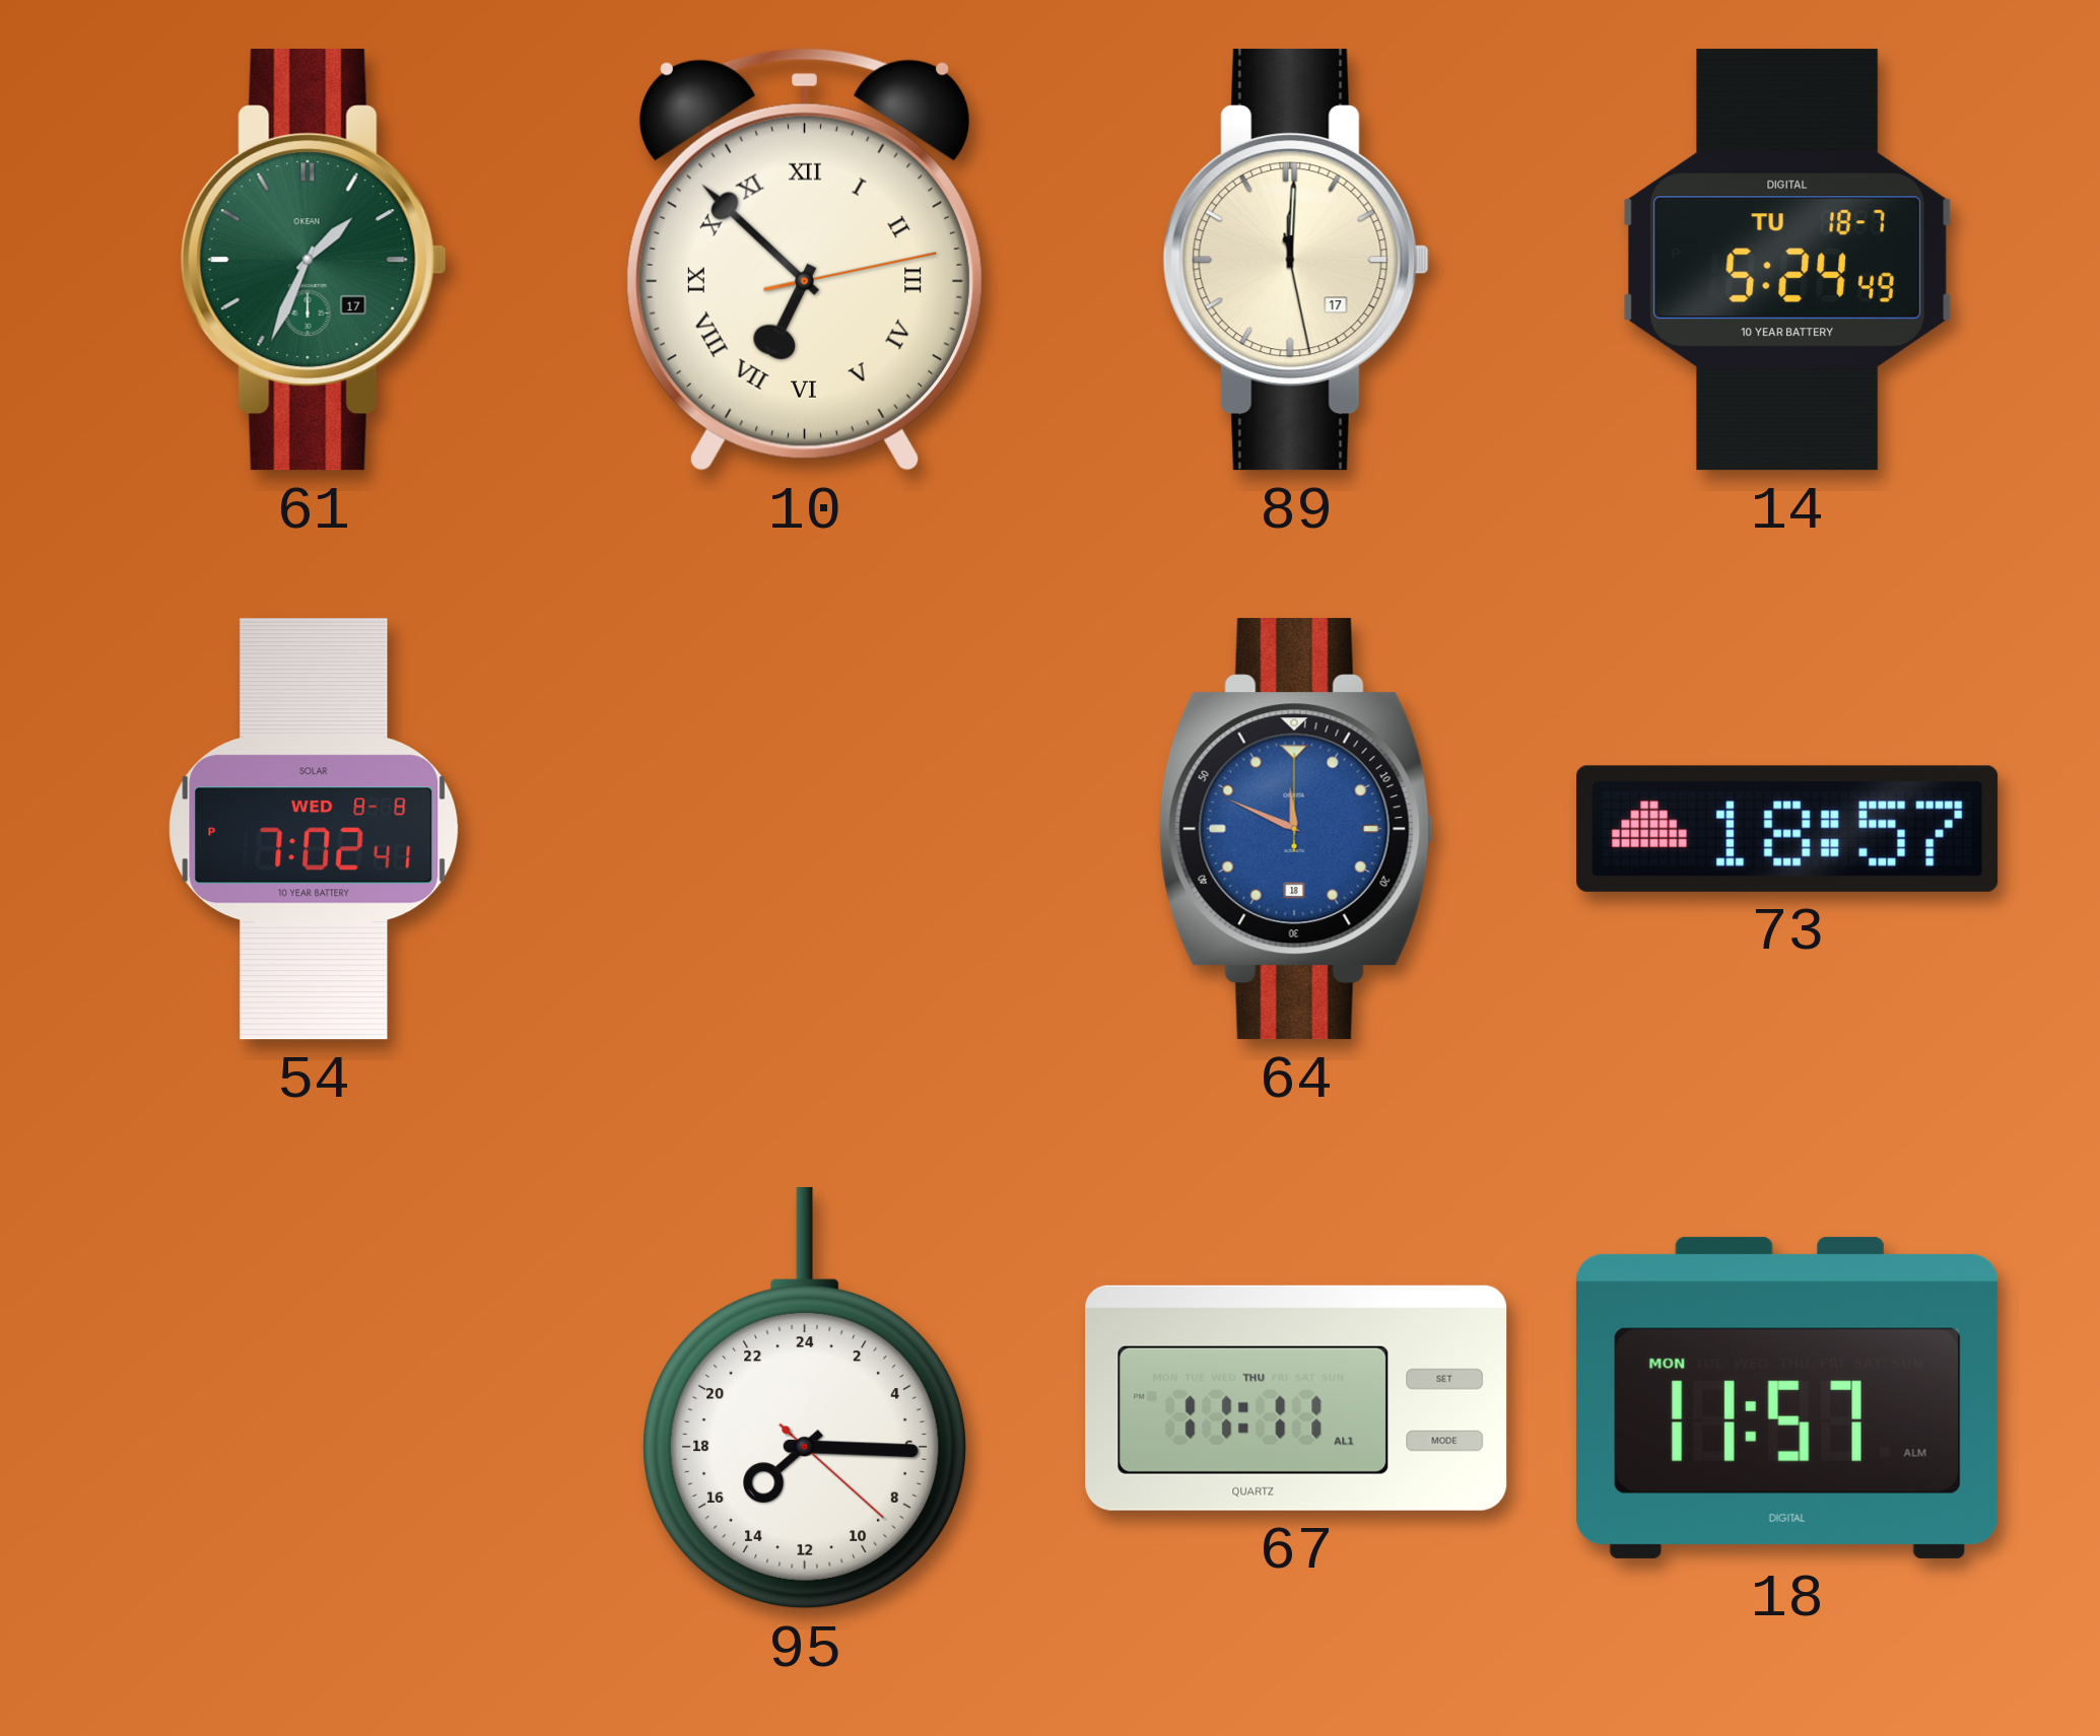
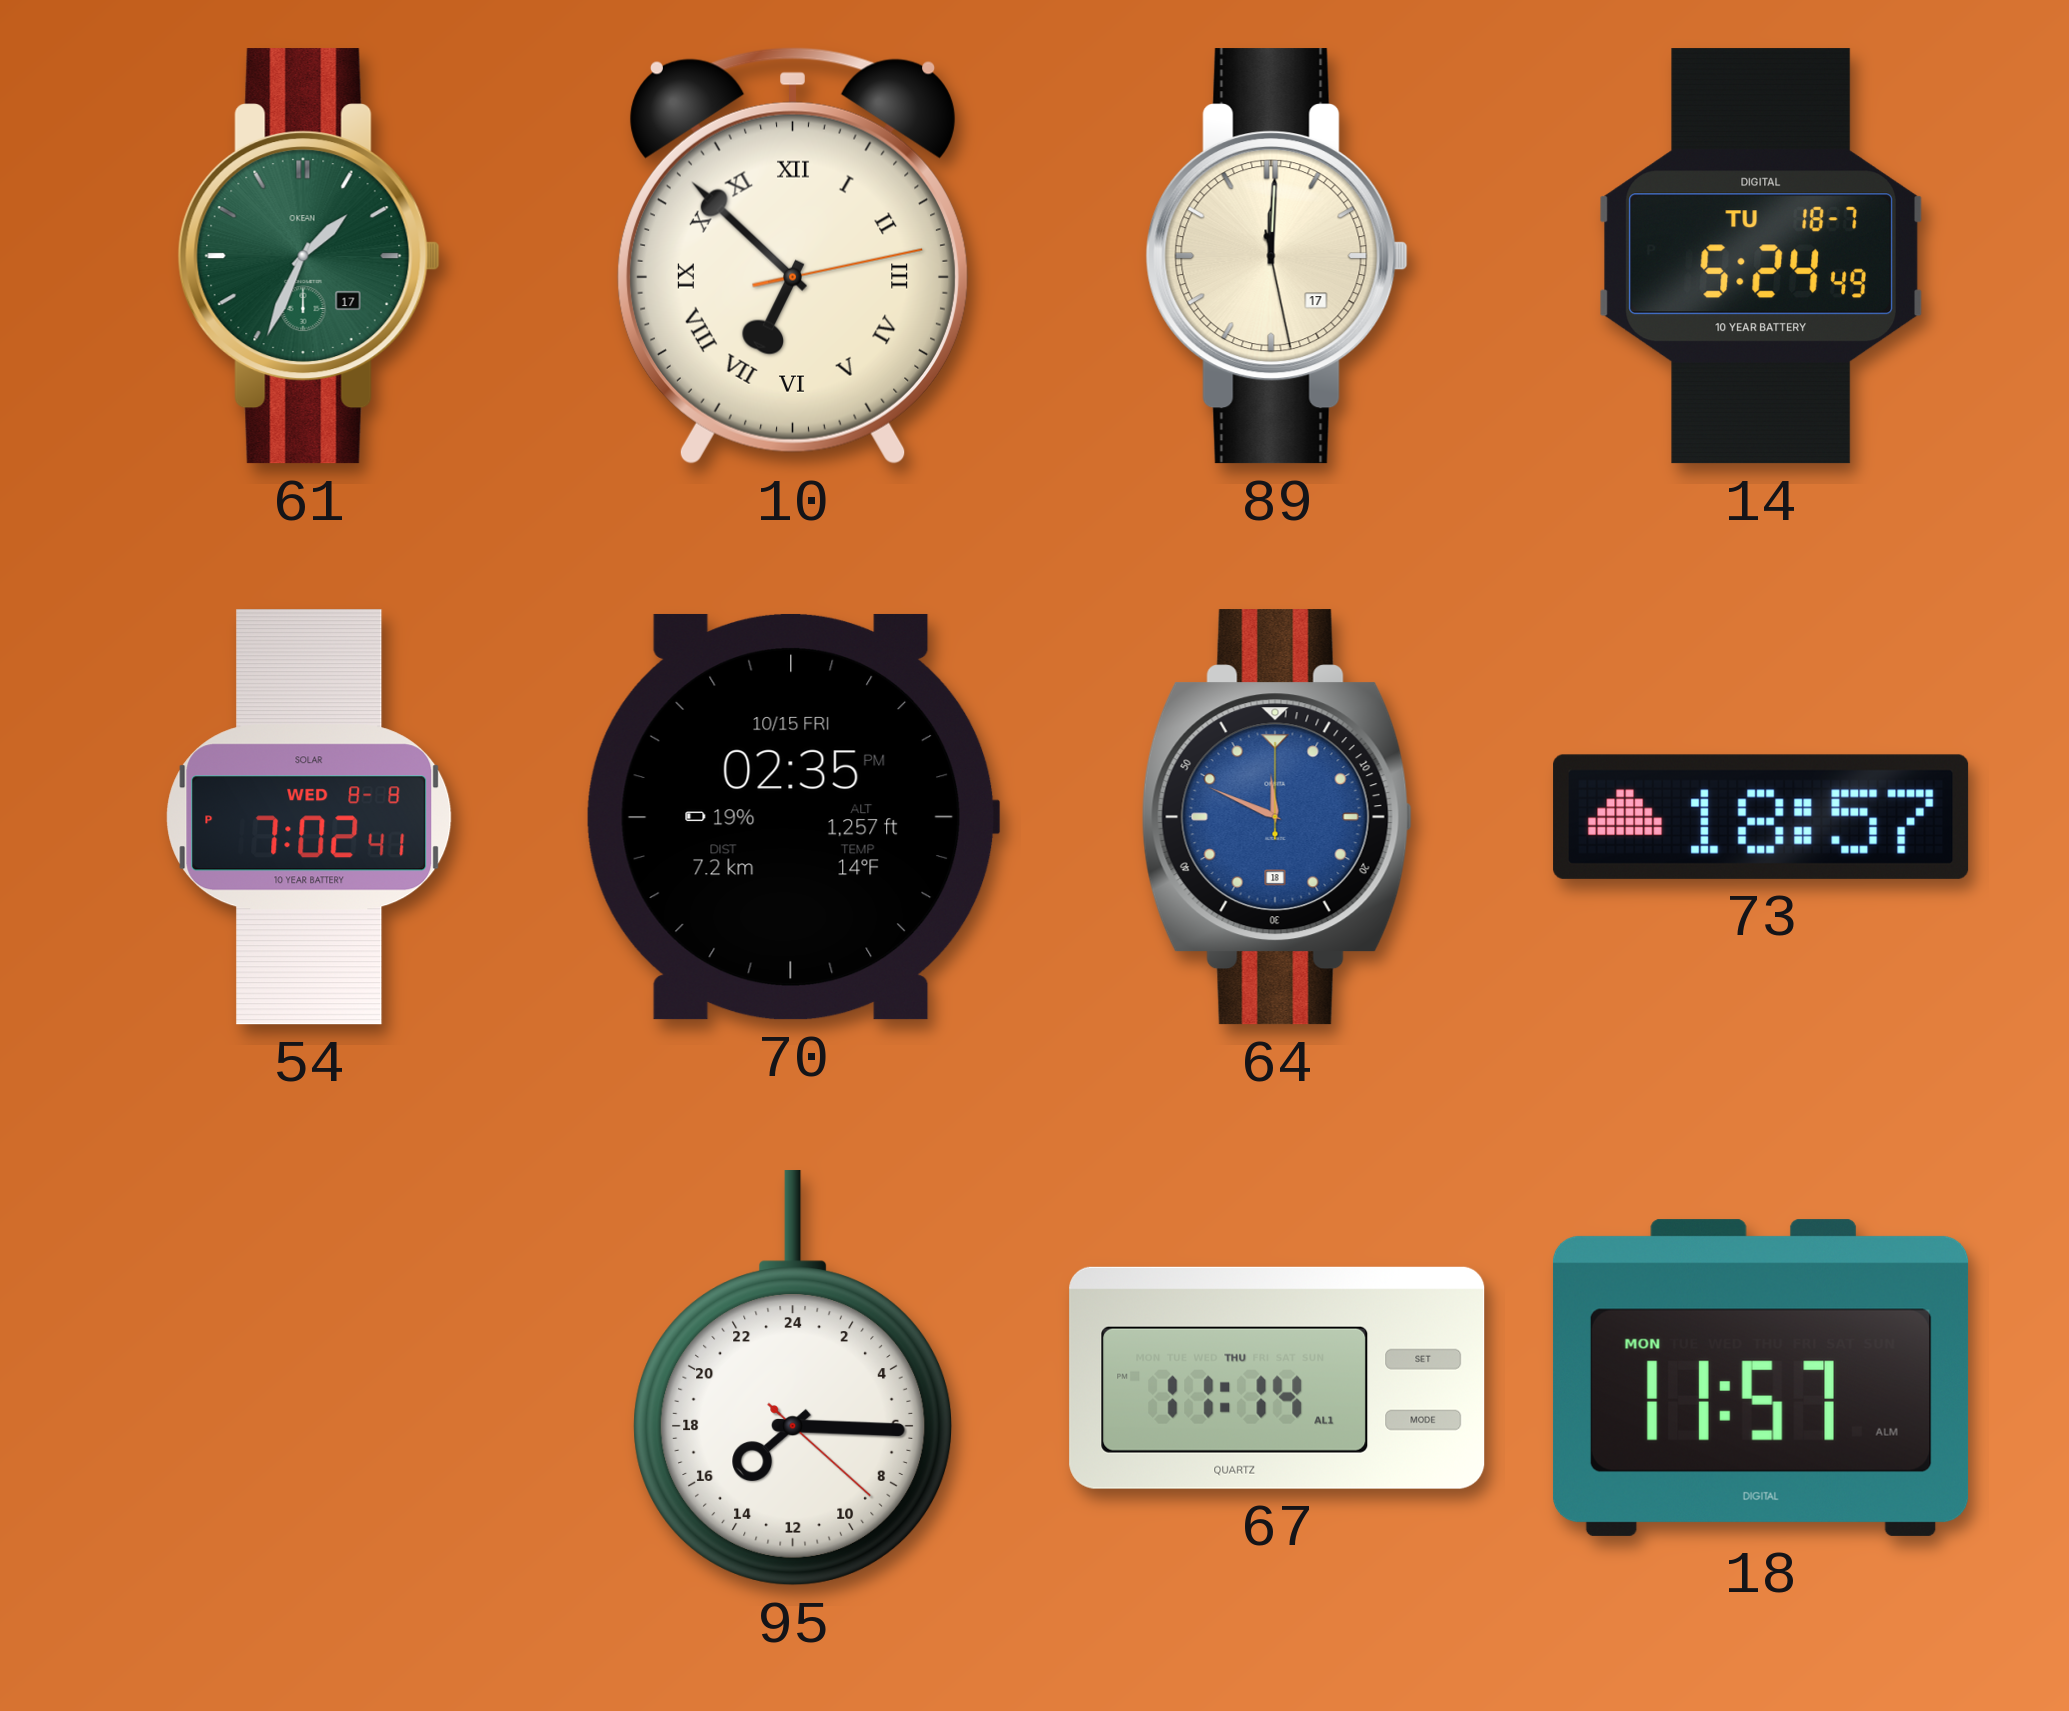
70: none -> 02:35
67: 11:11 -> 11:14
